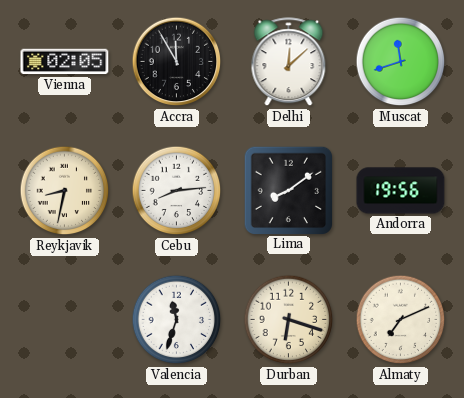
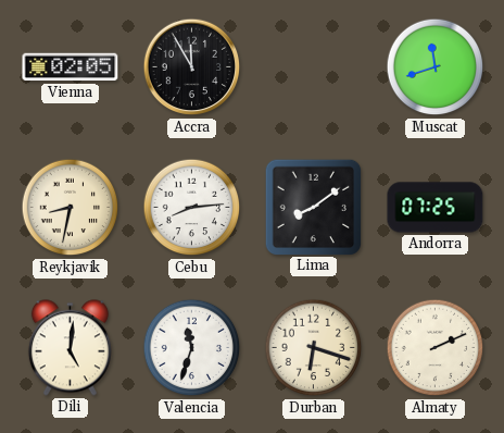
Delhi: 12:08 -> none
Andorra: 19:56 -> 07:25
Dili: none -> 5:01
Almaty: 7:11 -> 2:11
